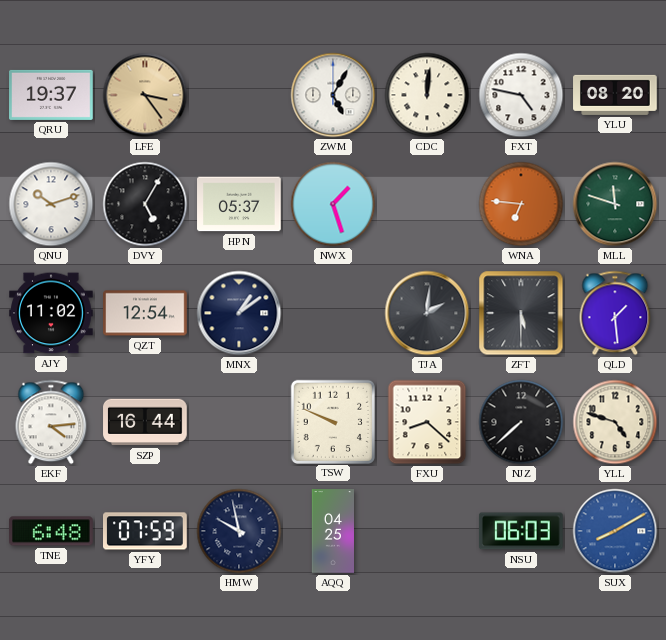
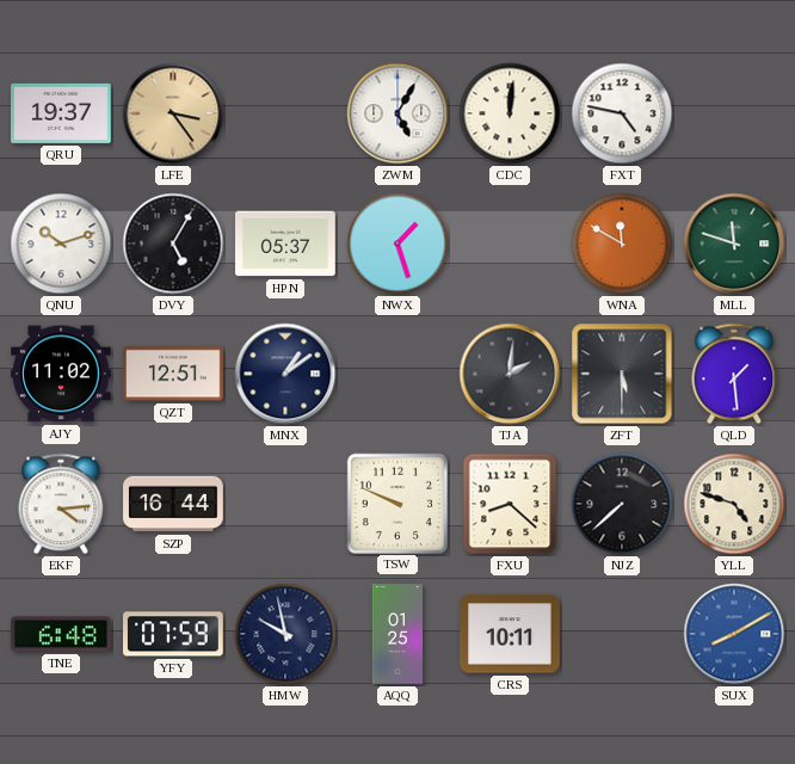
YLU: 08:20 -> none
WNA: 6:46 -> 11:50
QZT: 12:54 -> 12:51
AQQ: 04:25 -> 01:25
CRS: none -> 10:11
NSU: 06:03 -> none
